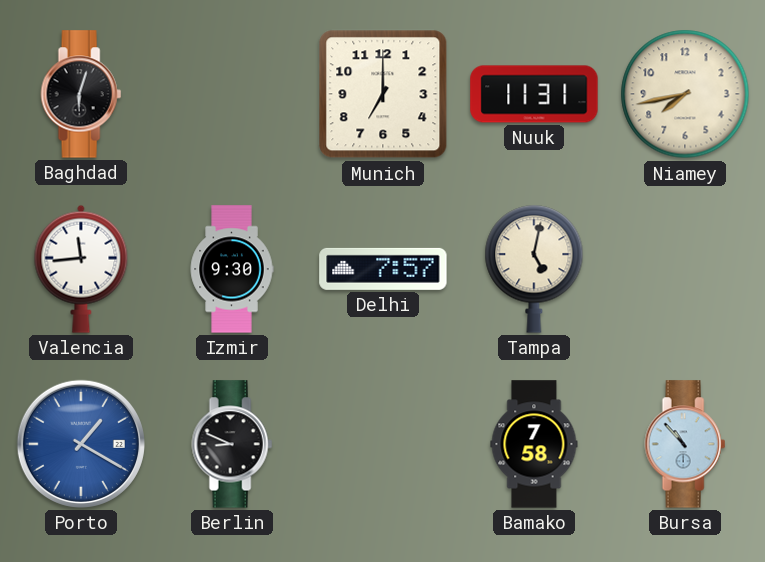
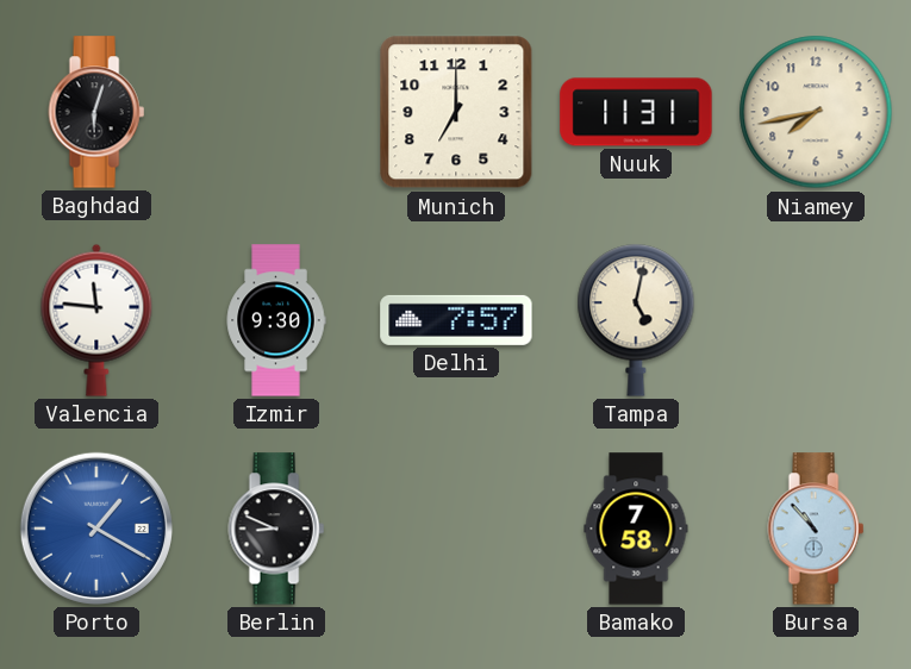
Valencia: 11:44 -> 11:46
